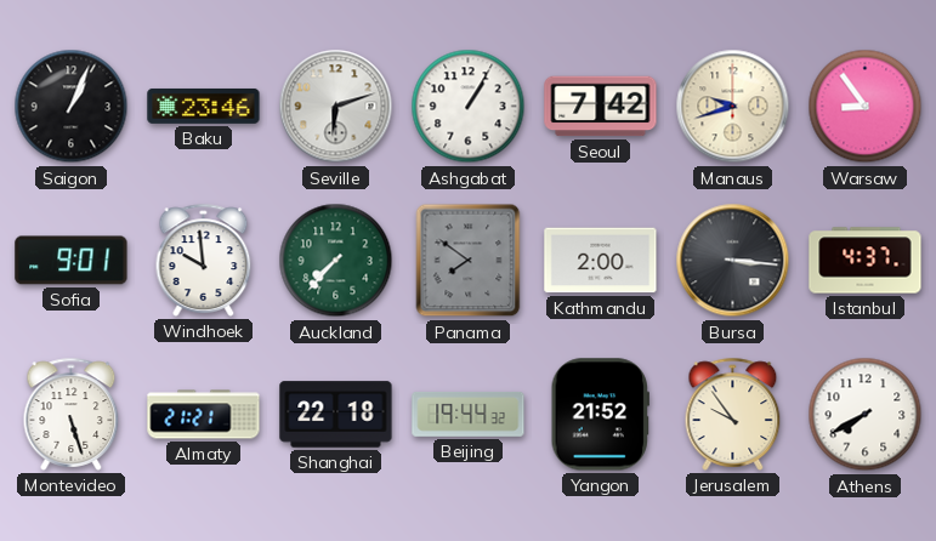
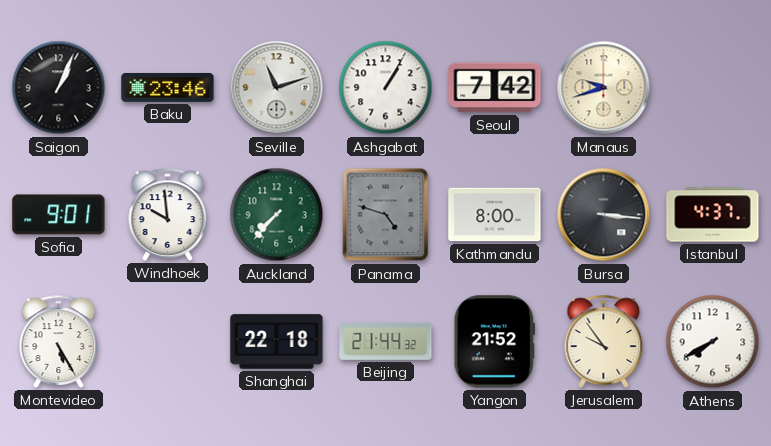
Seville: 6:12 -> 11:12
Warsaw: 8:54 -> none
Panama: 7:51 -> 4:48
Kathmandu: 2:00 -> 8:00
Montevideo: 5:27 -> 5:25
Almaty: 21:21 -> none
Beijing: 19:44 -> 21:44
